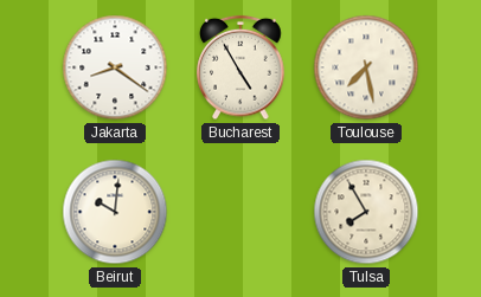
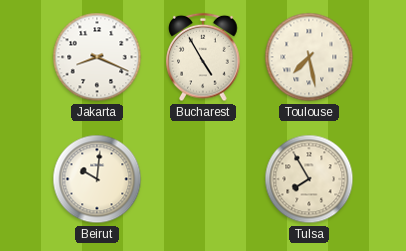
Jakarta: 8:21 -> 8:19
